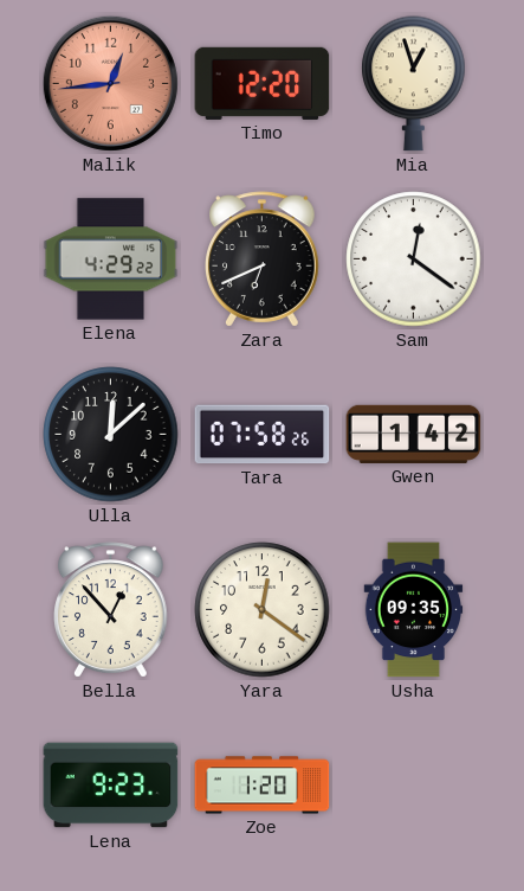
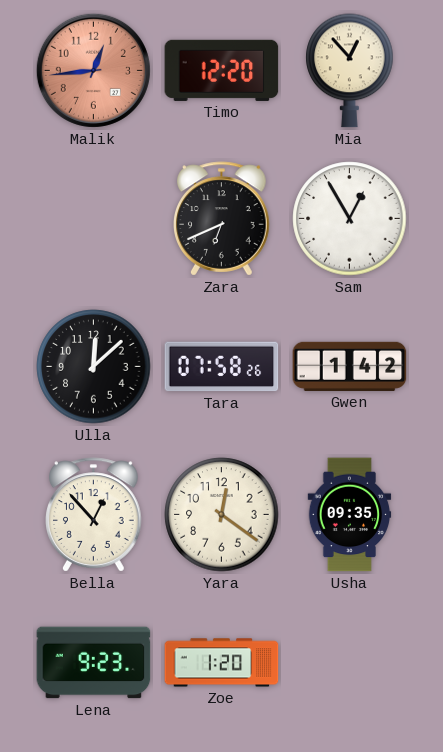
Mia: 12:57 -> 12:53
Elena: 4:29 -> none
Sam: 12:21 -> 12:55
